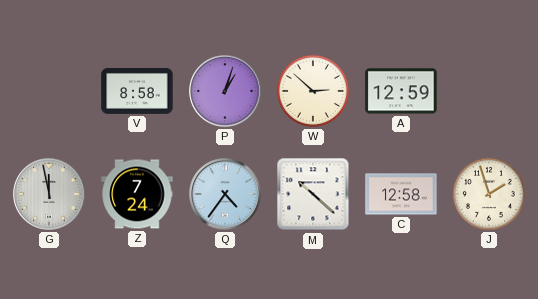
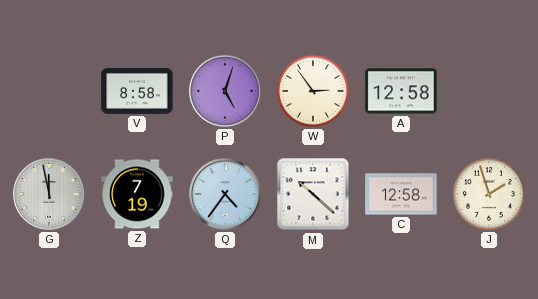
P: 1:03 -> 5:03
W: 2:52 -> 2:54
A: 12:59 -> 12:58
Z: 7:24 -> 7:19
